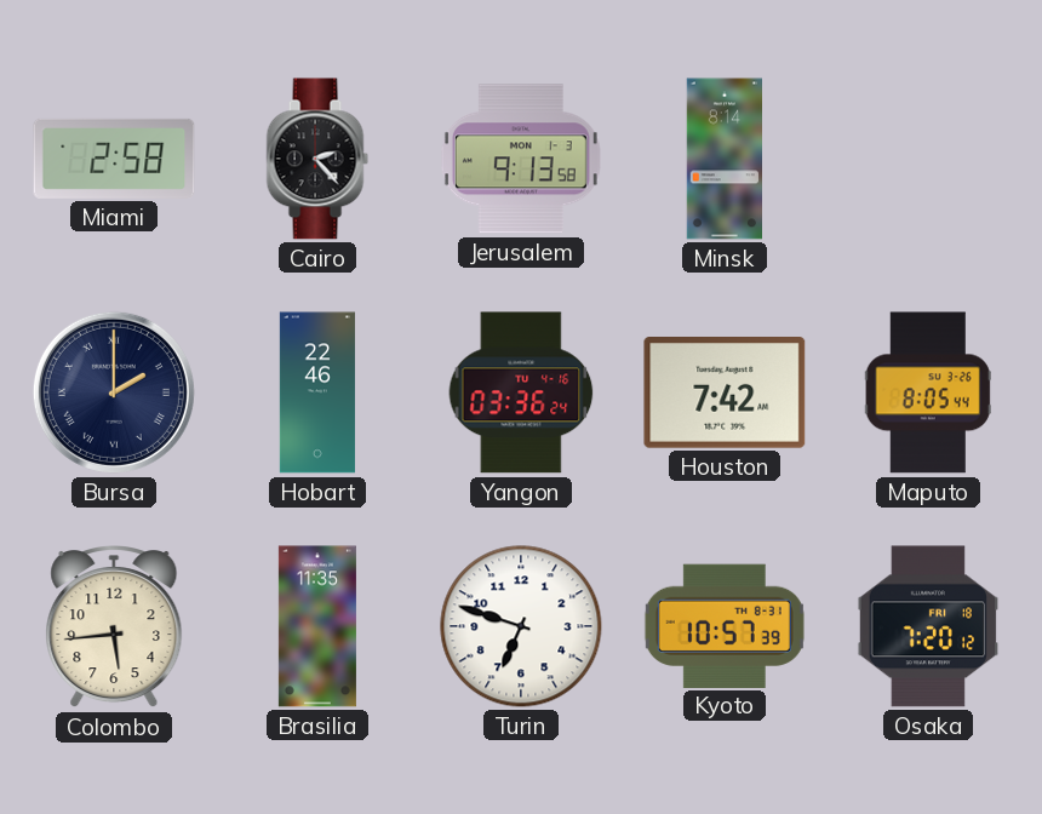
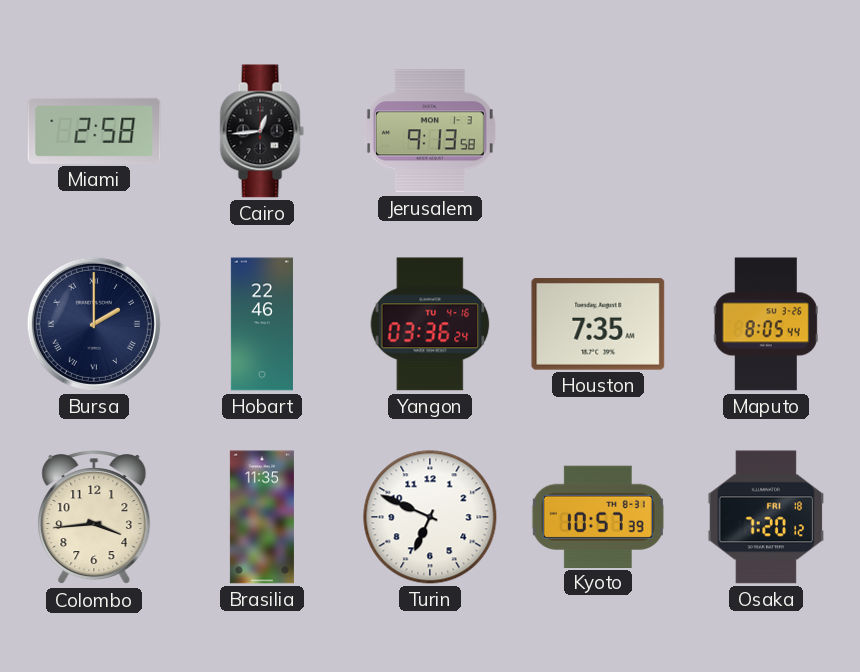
Cairo: 2:23 -> 12:44
Minsk: 8:14 -> none
Houston: 7:42 -> 7:35
Colombo: 5:44 -> 3:44
Turin: 6:48 -> 6:49
